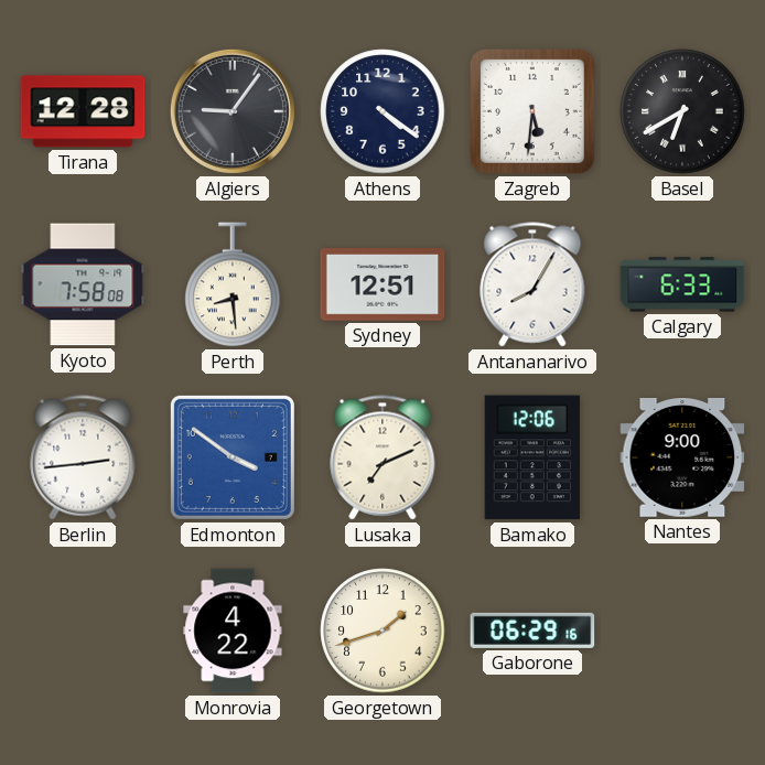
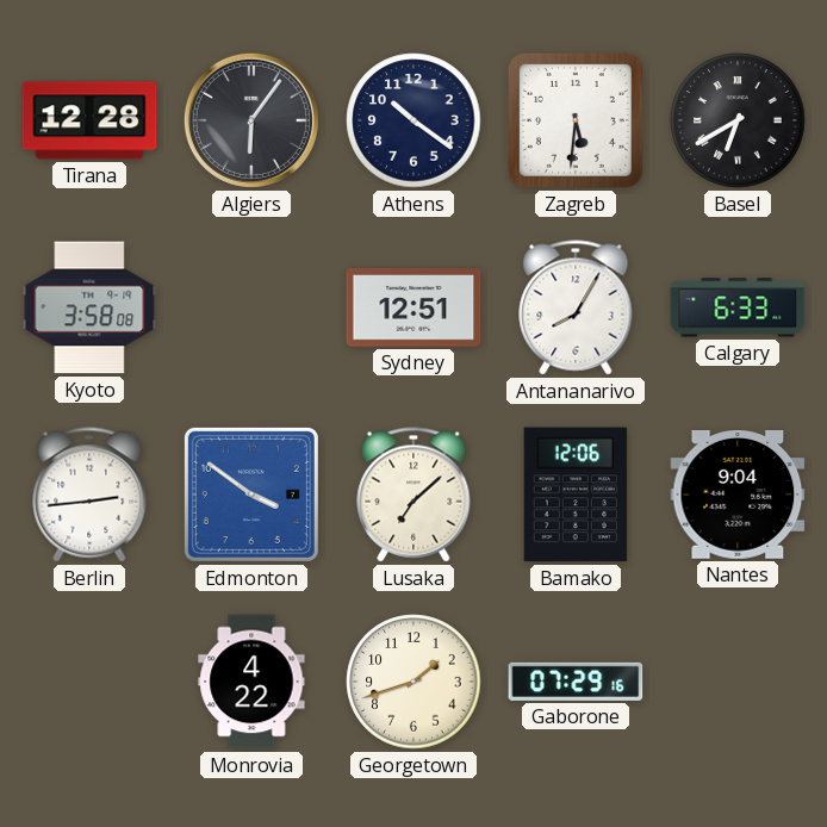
Algiers: 9:06 -> 6:06
Athens: 4:21 -> 10:21
Kyoto: 7:58 -> 3:58
Perth: 8:29 -> none
Lusaka: 7:11 -> 7:08
Nantes: 9:00 -> 9:04
Gaborone: 06:29 -> 07:29
